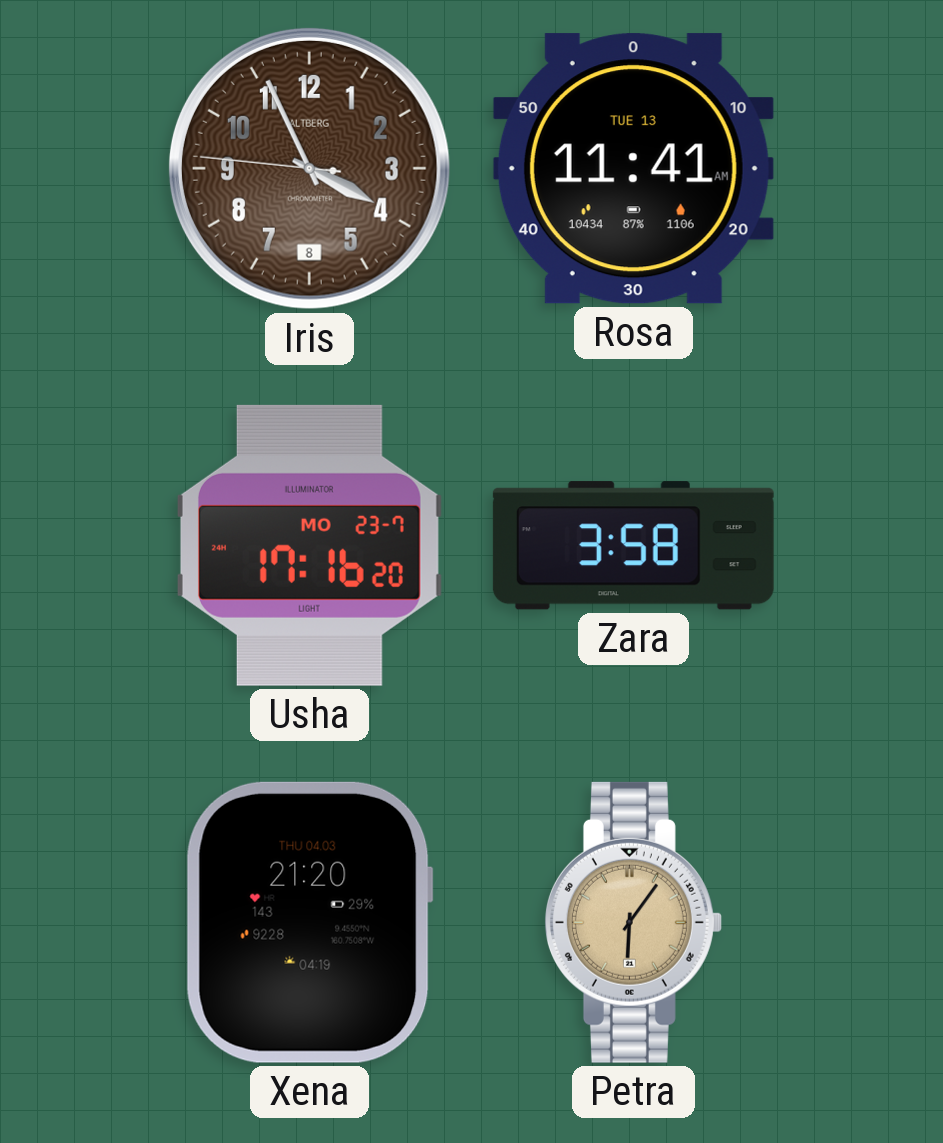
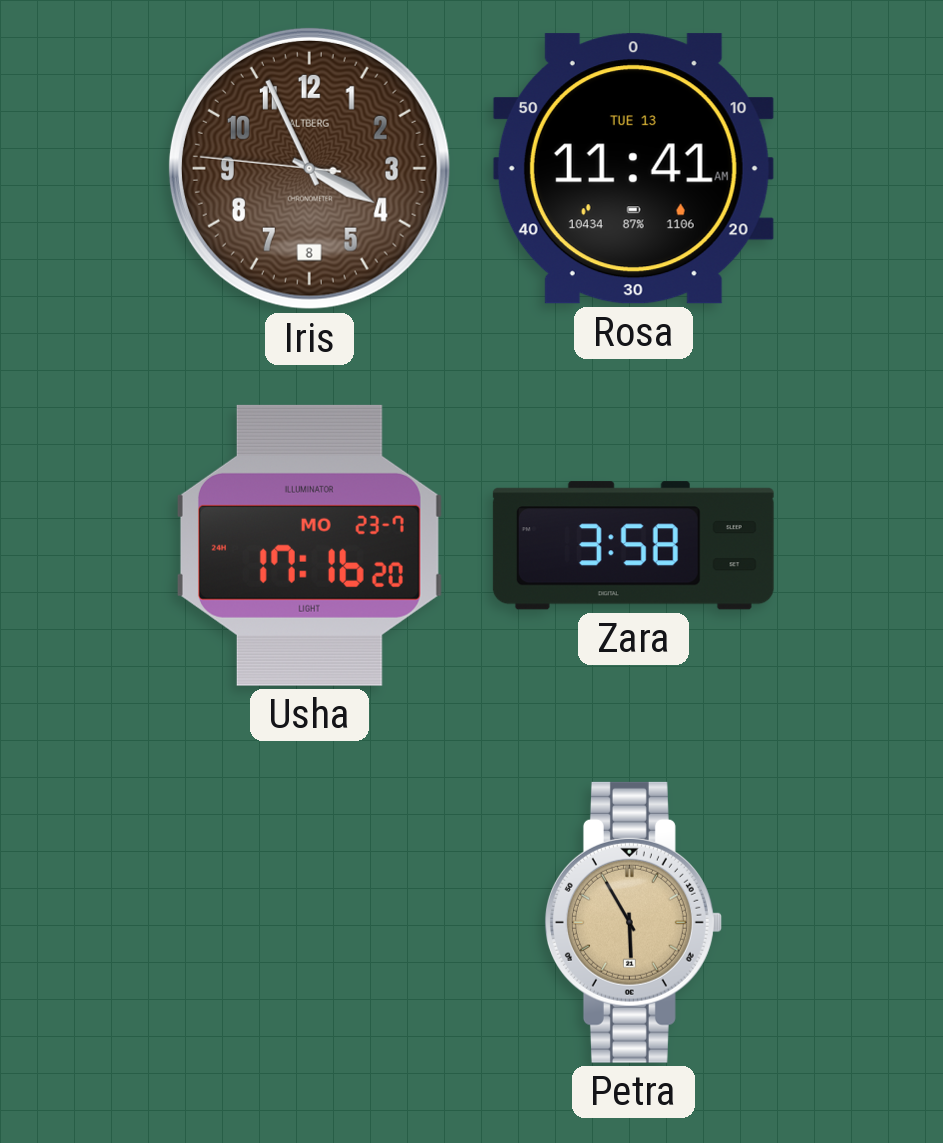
Xena: 21:20 -> none
Petra: 6:06 -> 5:55
